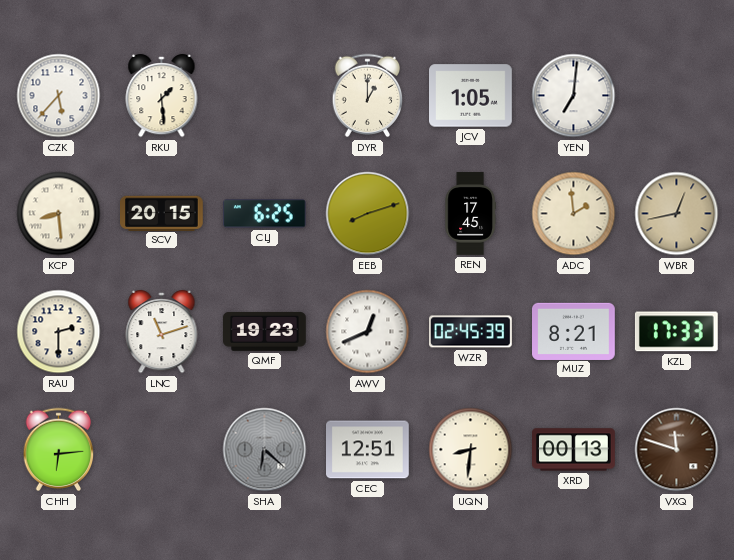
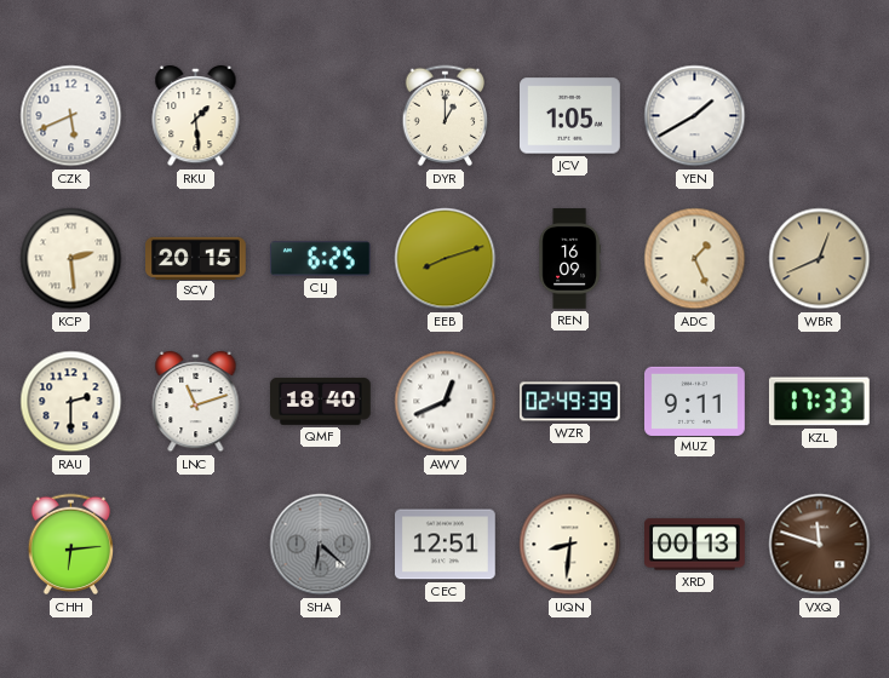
CZK: 5:37 -> 5:41
YEN: 7:01 -> 1:40
KCP: 8:29 -> 2:29
REN: 17:45 -> 16:09
ADC: 1:59 -> 1:26
WBR: 12:43 -> 12:41
QMF: 19:23 -> 18:40
WZR: 02:45 -> 02:49
MUZ: 8:21 -> 9:11
